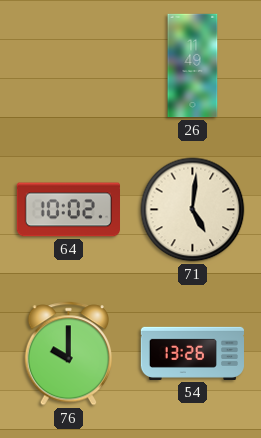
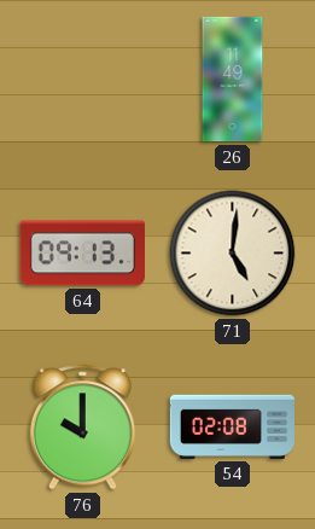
64: 10:02 -> 09:13
54: 13:26 -> 02:08
